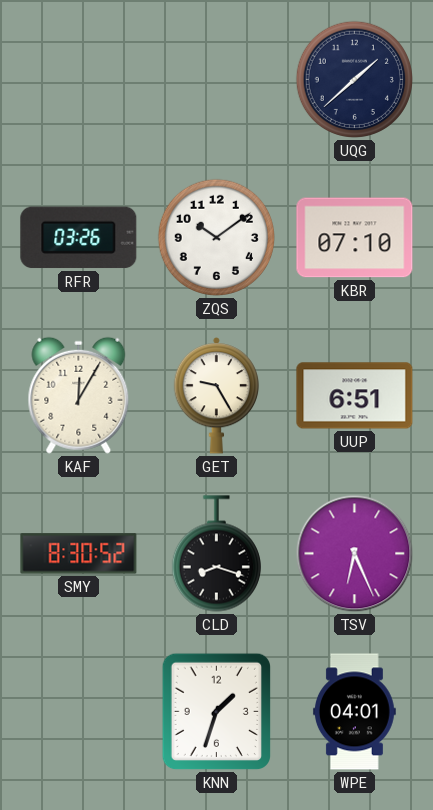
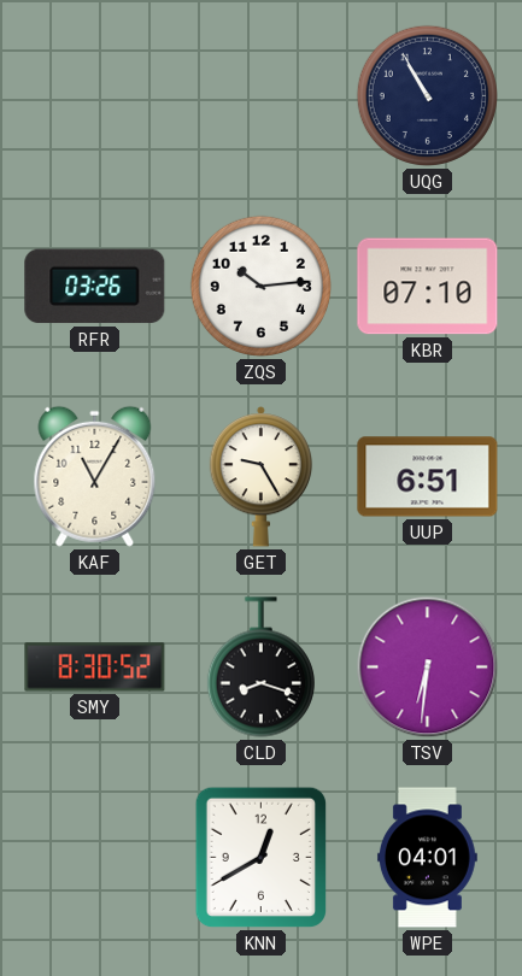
UQG: 1:38 -> 10:55
ZQS: 10:09 -> 10:14
KAF: 12:05 -> 11:05
TSV: 6:26 -> 6:31
KNN: 1:33 -> 12:40
